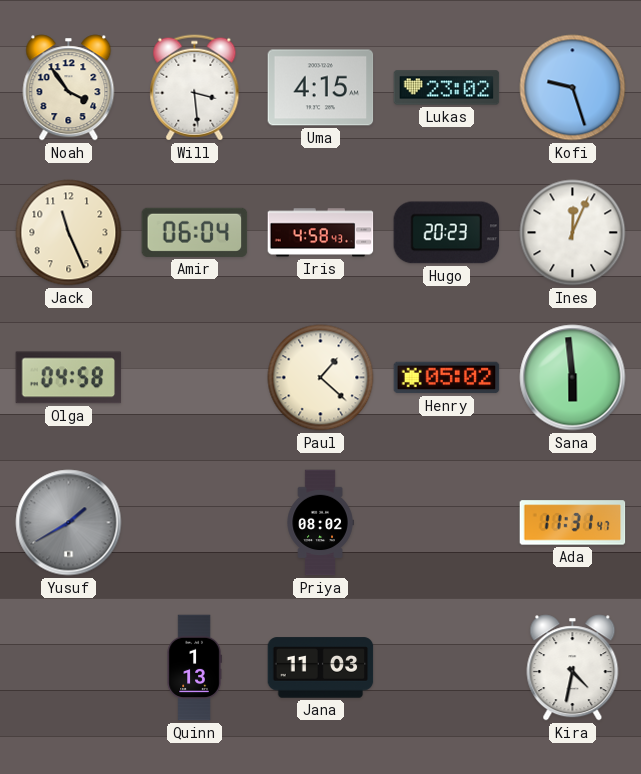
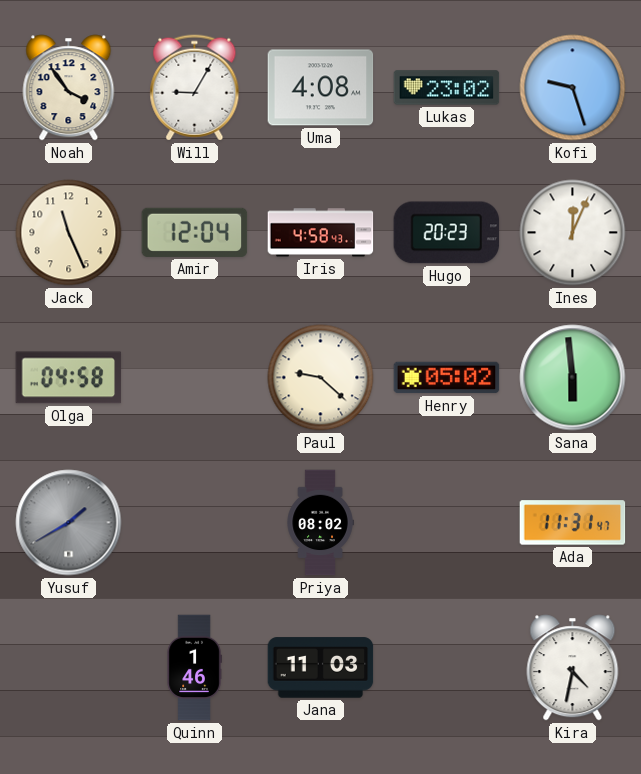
Will: 3:29 -> 9:05
Uma: 4:15 -> 4:08
Amir: 06:04 -> 12:04
Paul: 1:22 -> 9:22
Quinn: 1:13 -> 1:46
